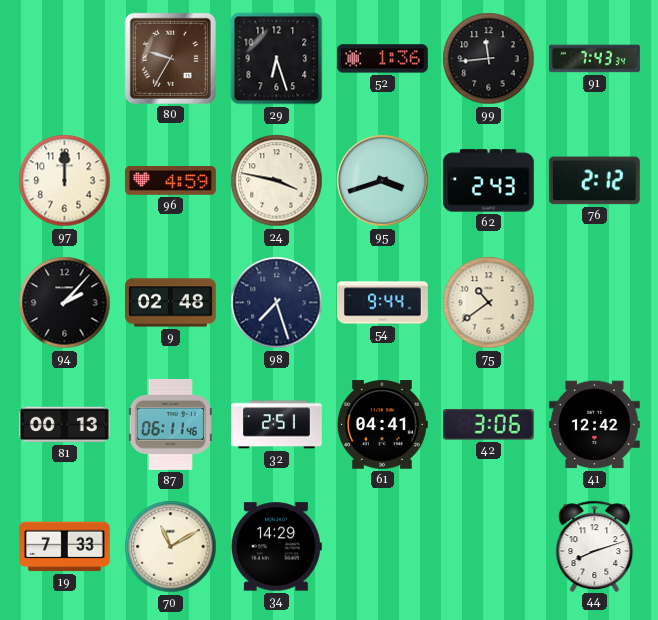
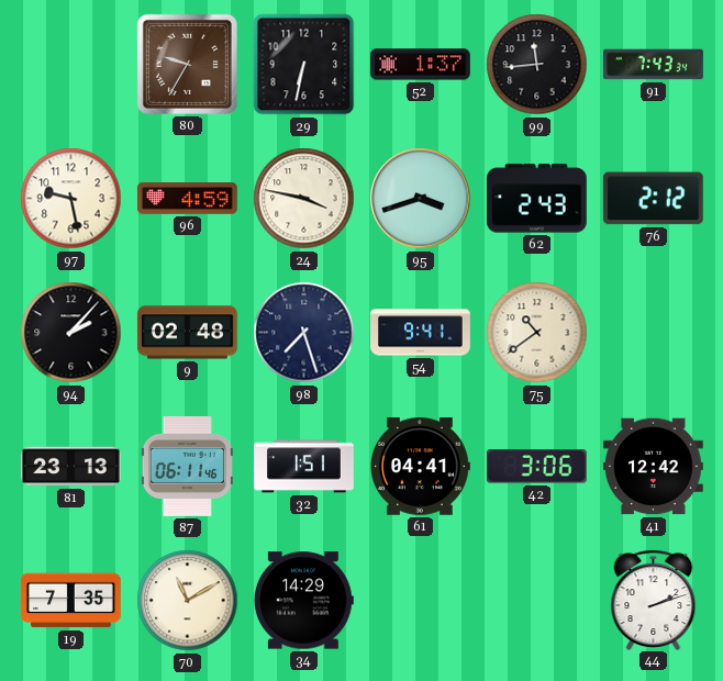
29: 6:27 -> 6:32
52: 1:36 -> 1:37
97: 12:00 -> 9:28
54: 9:44 -> 9:41
81: 00:13 -> 23:13
32: 2:51 -> 1:51
19: 7:33 -> 7:35
44: 8:12 -> 2:12
